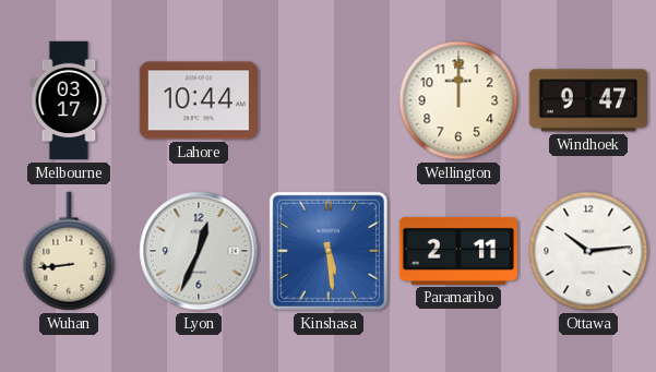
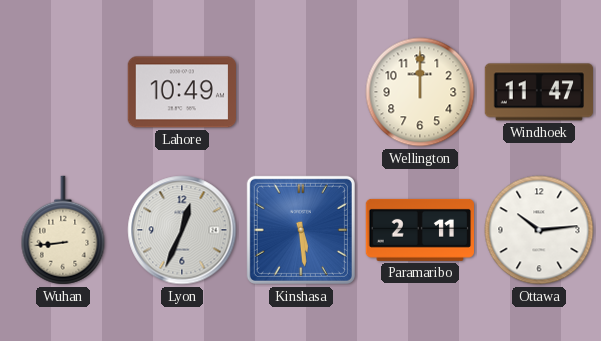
Melbourne: 03:17 -> none
Lahore: 10:44 -> 10:49
Windhoek: 9:47 -> 11:47
